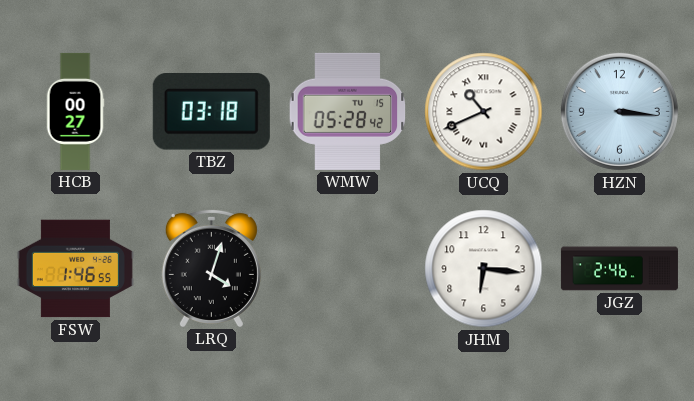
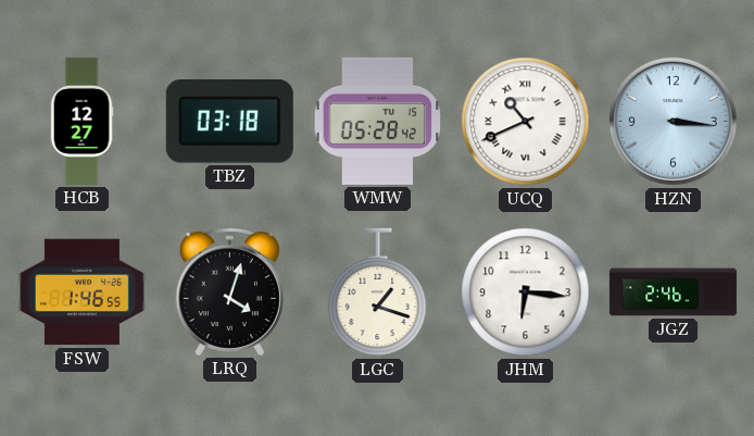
HCB: 00:27 -> 12:27
LGC: none -> 1:18
